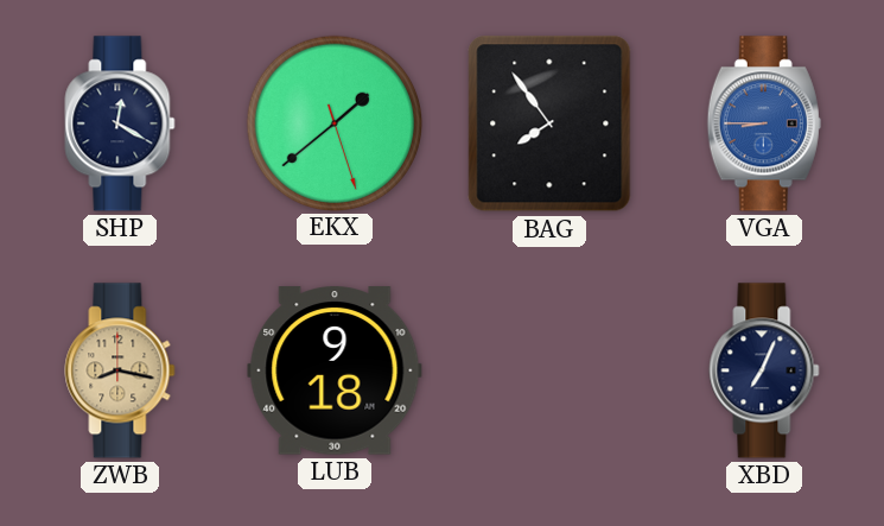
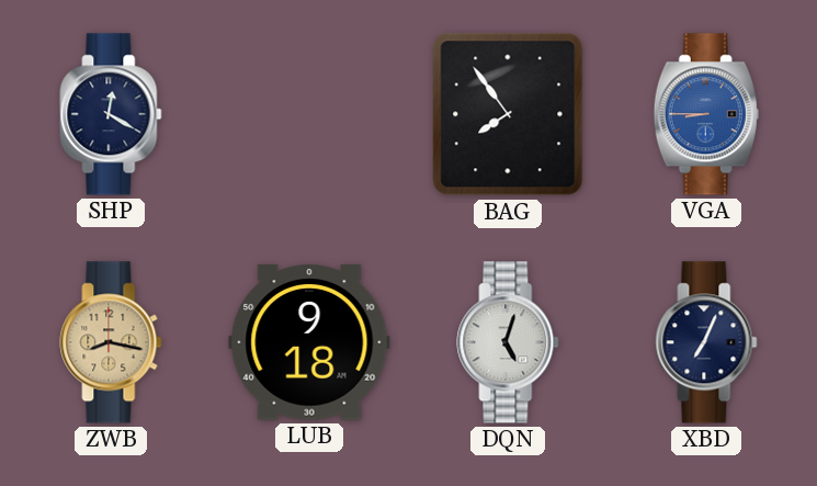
EKX: 1:38 -> none
DQN: none -> 5:03
